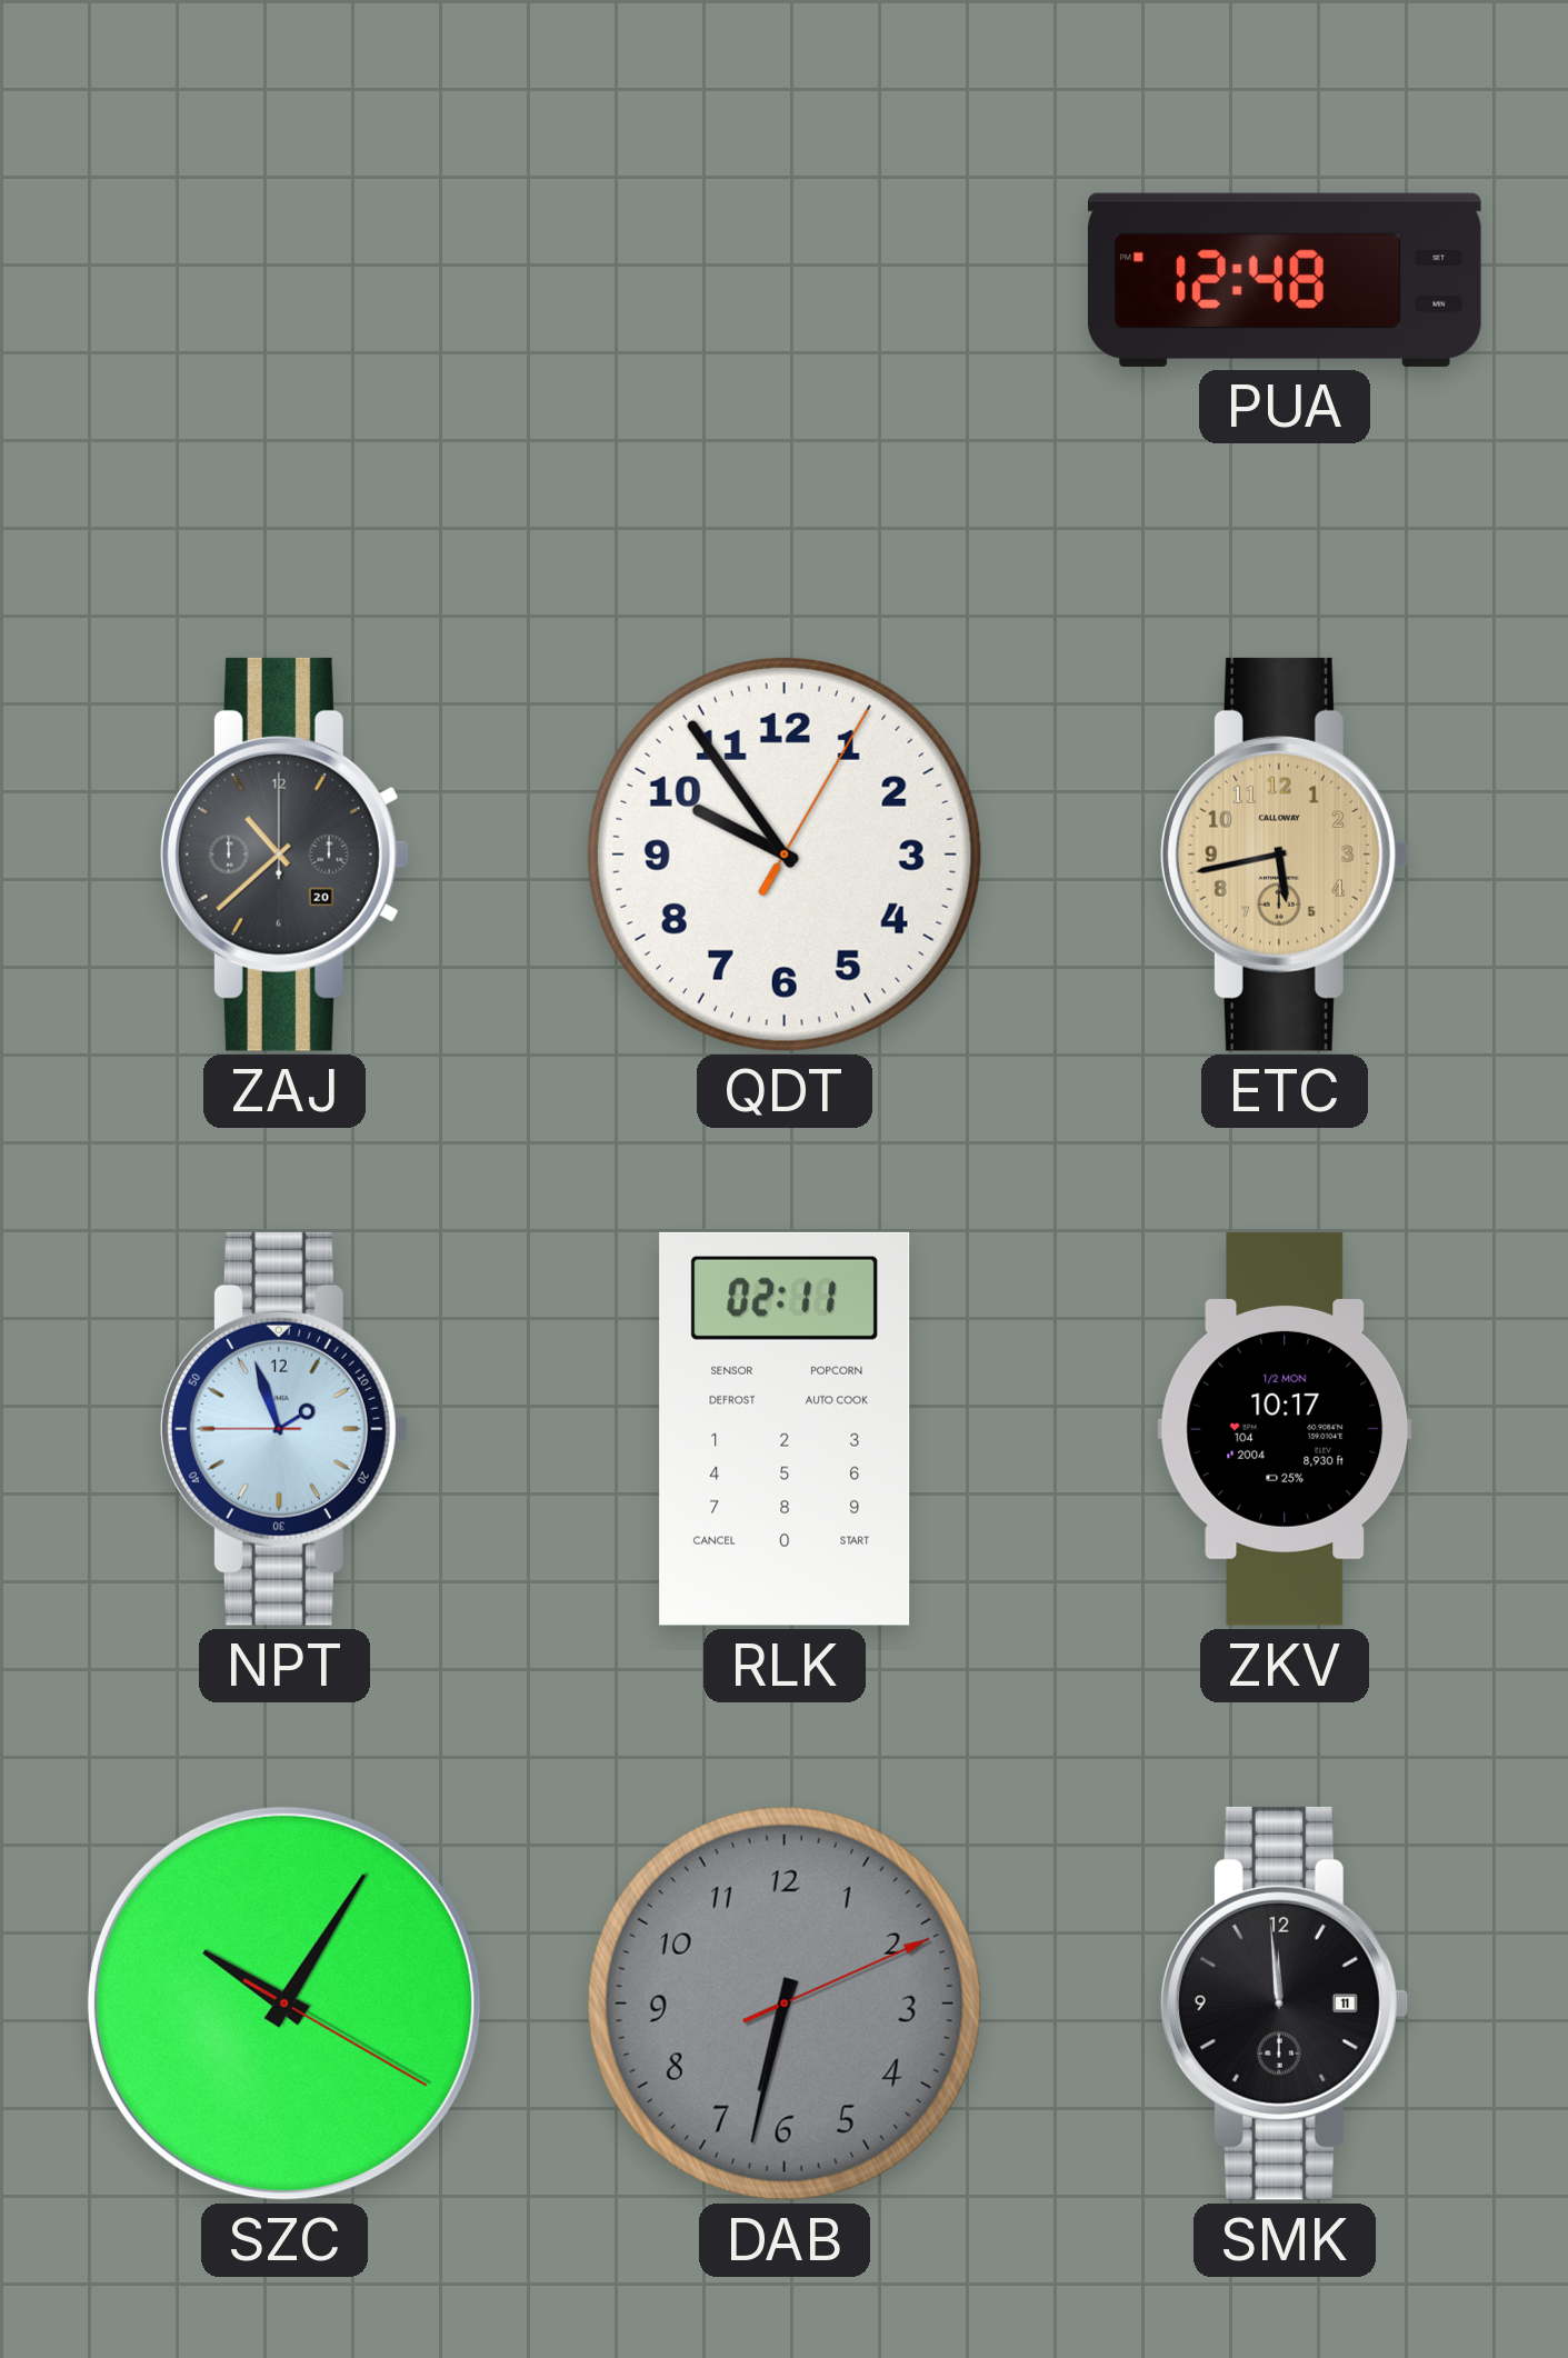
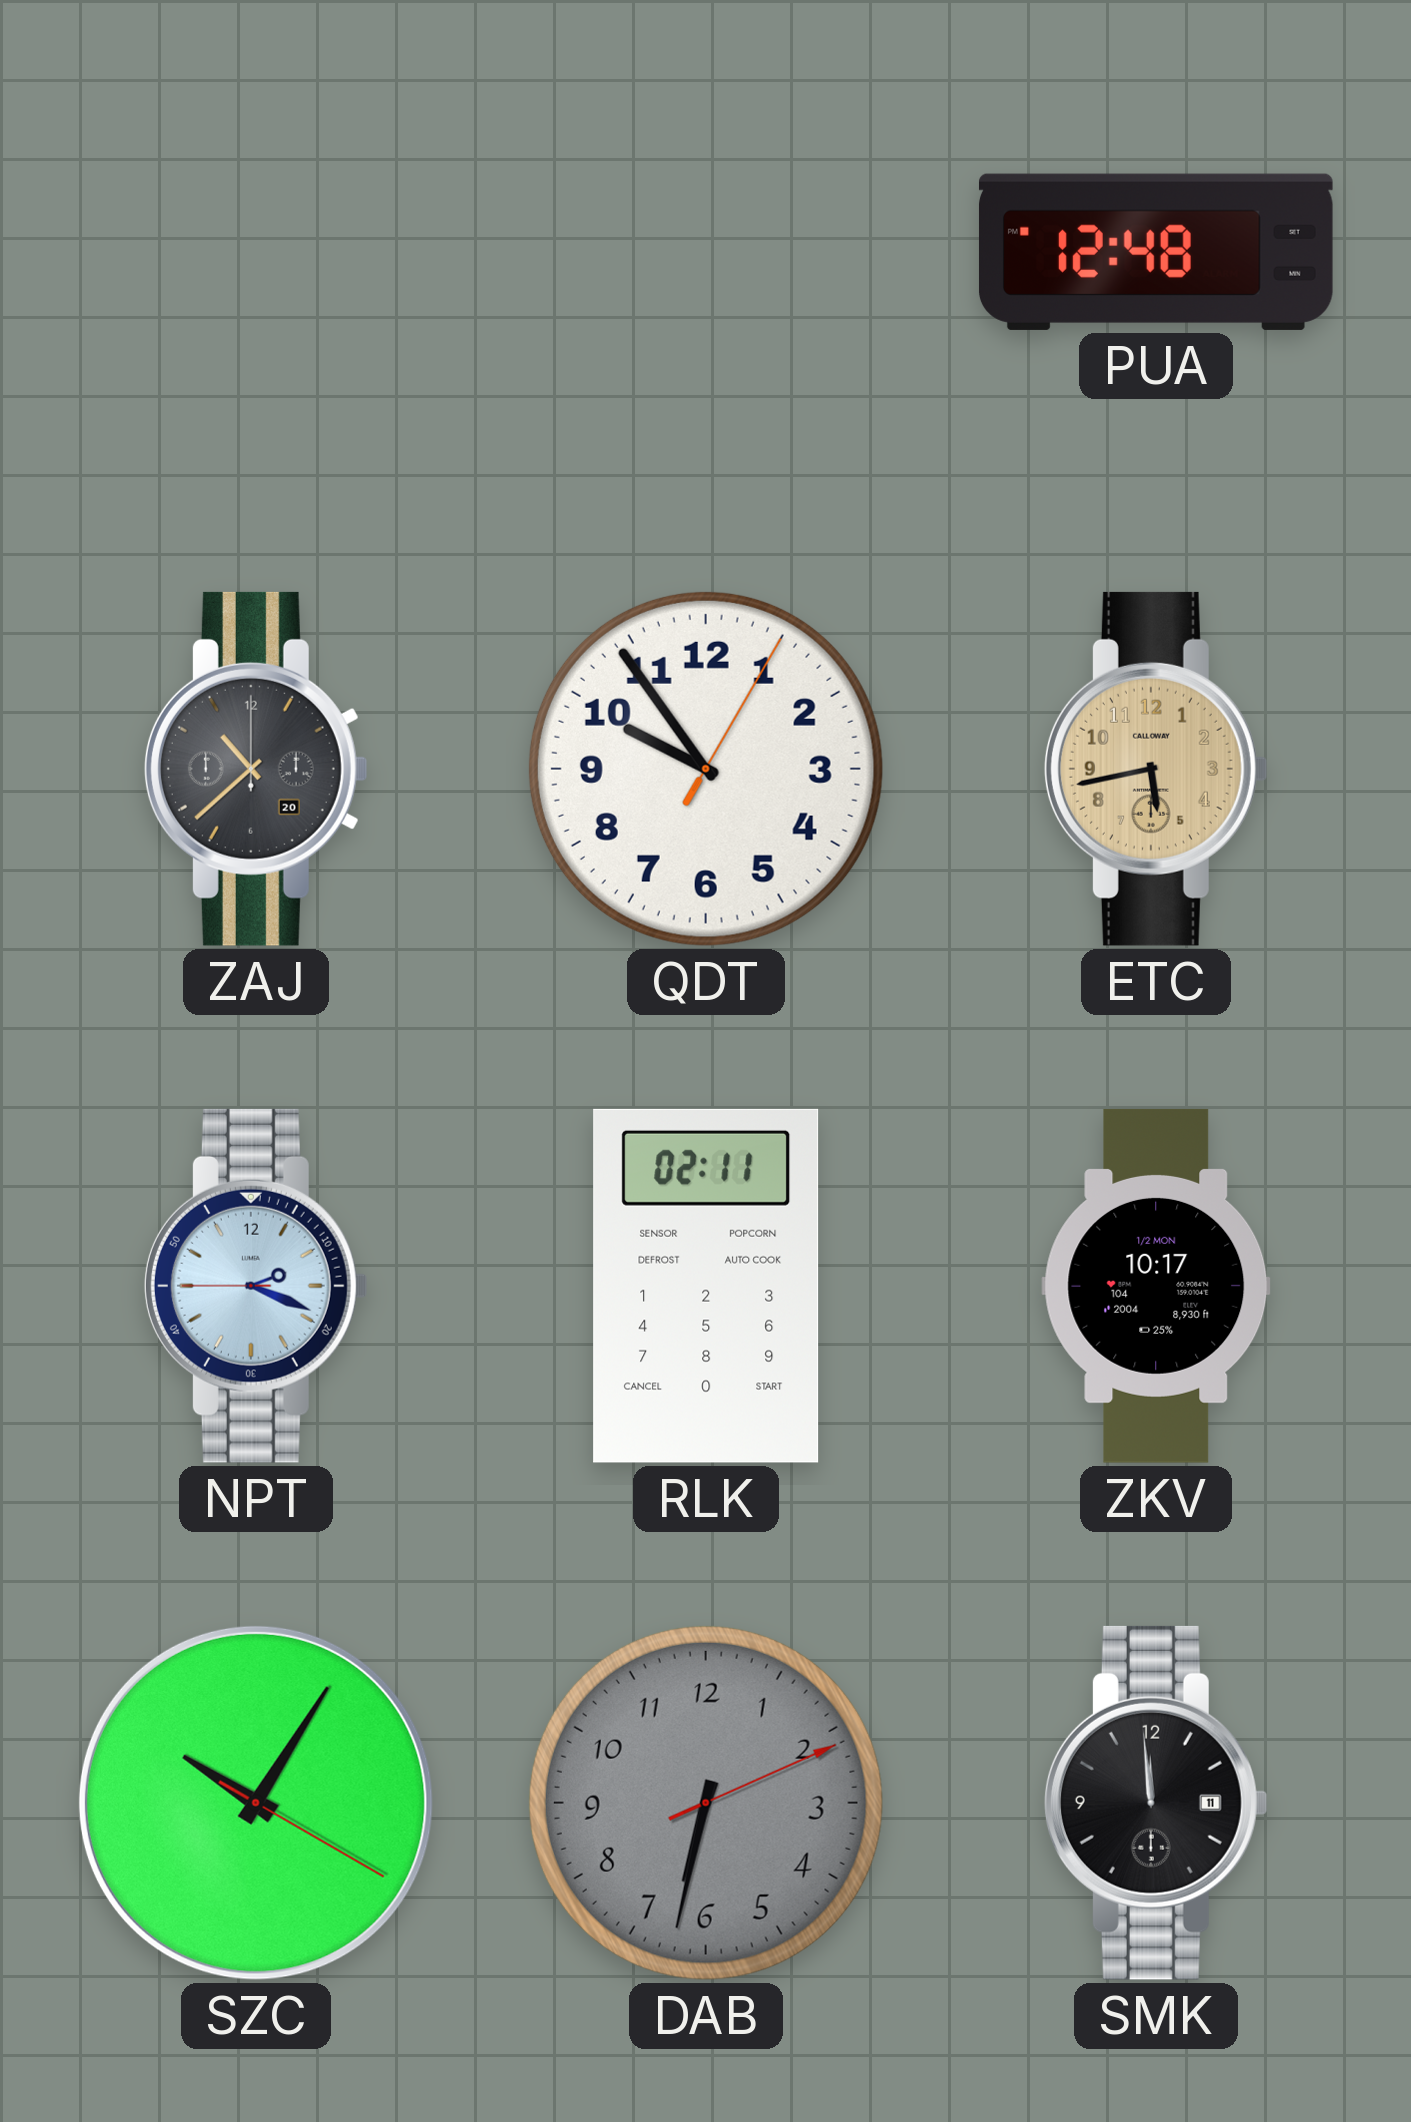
NPT: 1:56 -> 2:18
